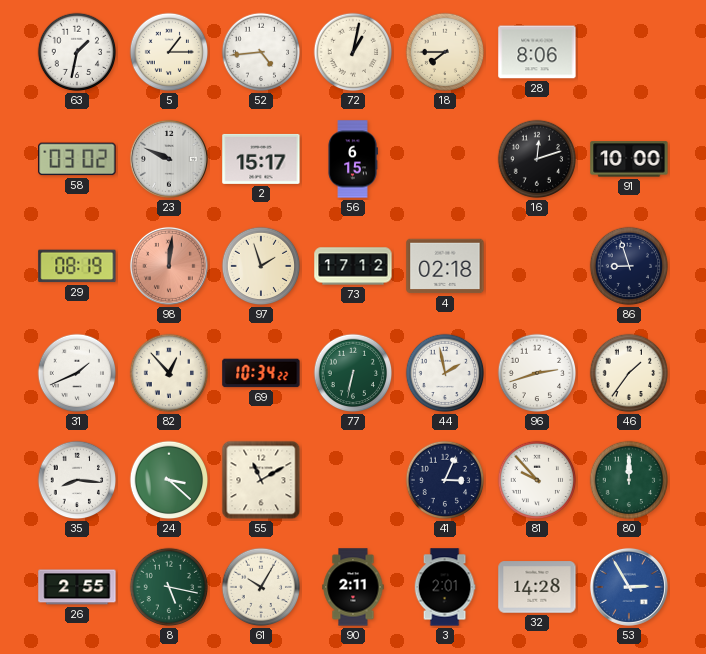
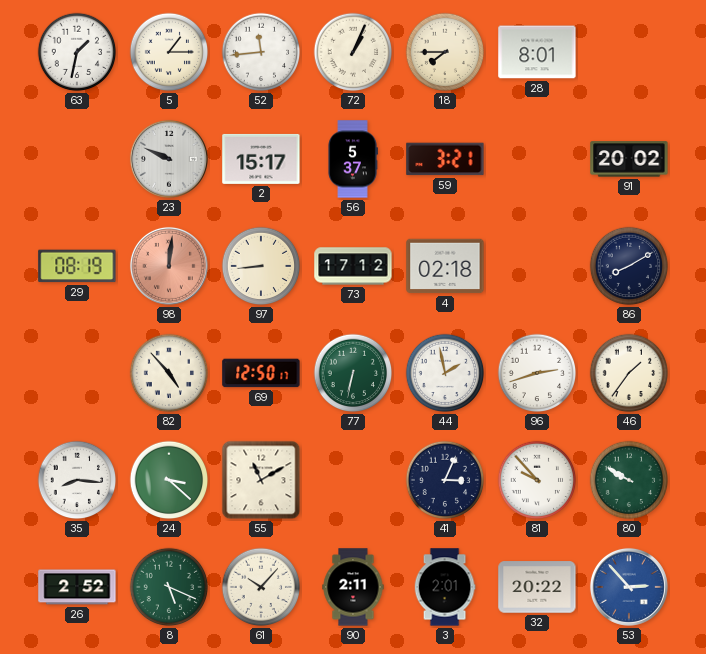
52: 4:44 -> 11:44
72: 1:02 -> 1:04
28: 8:06 -> 8:01
58: 03:02 -> none
56: 6:15 -> 5:37
59: none -> 3:21
16: 12:12 -> none
91: 10:00 -> 20:02
97: 1:57 -> 8:44
86: 8:57 -> 8:10
31: 1:41 -> none
82: 12:53 -> 4:53
69: 10:34 -> 12:50
80: 12:00 -> 9:50
26: 2:55 -> 2:52
8: 5:17 -> 5:19
61: 10:05 -> 10:07
32: 14:28 -> 20:22
53: 2:55 -> 2:53
